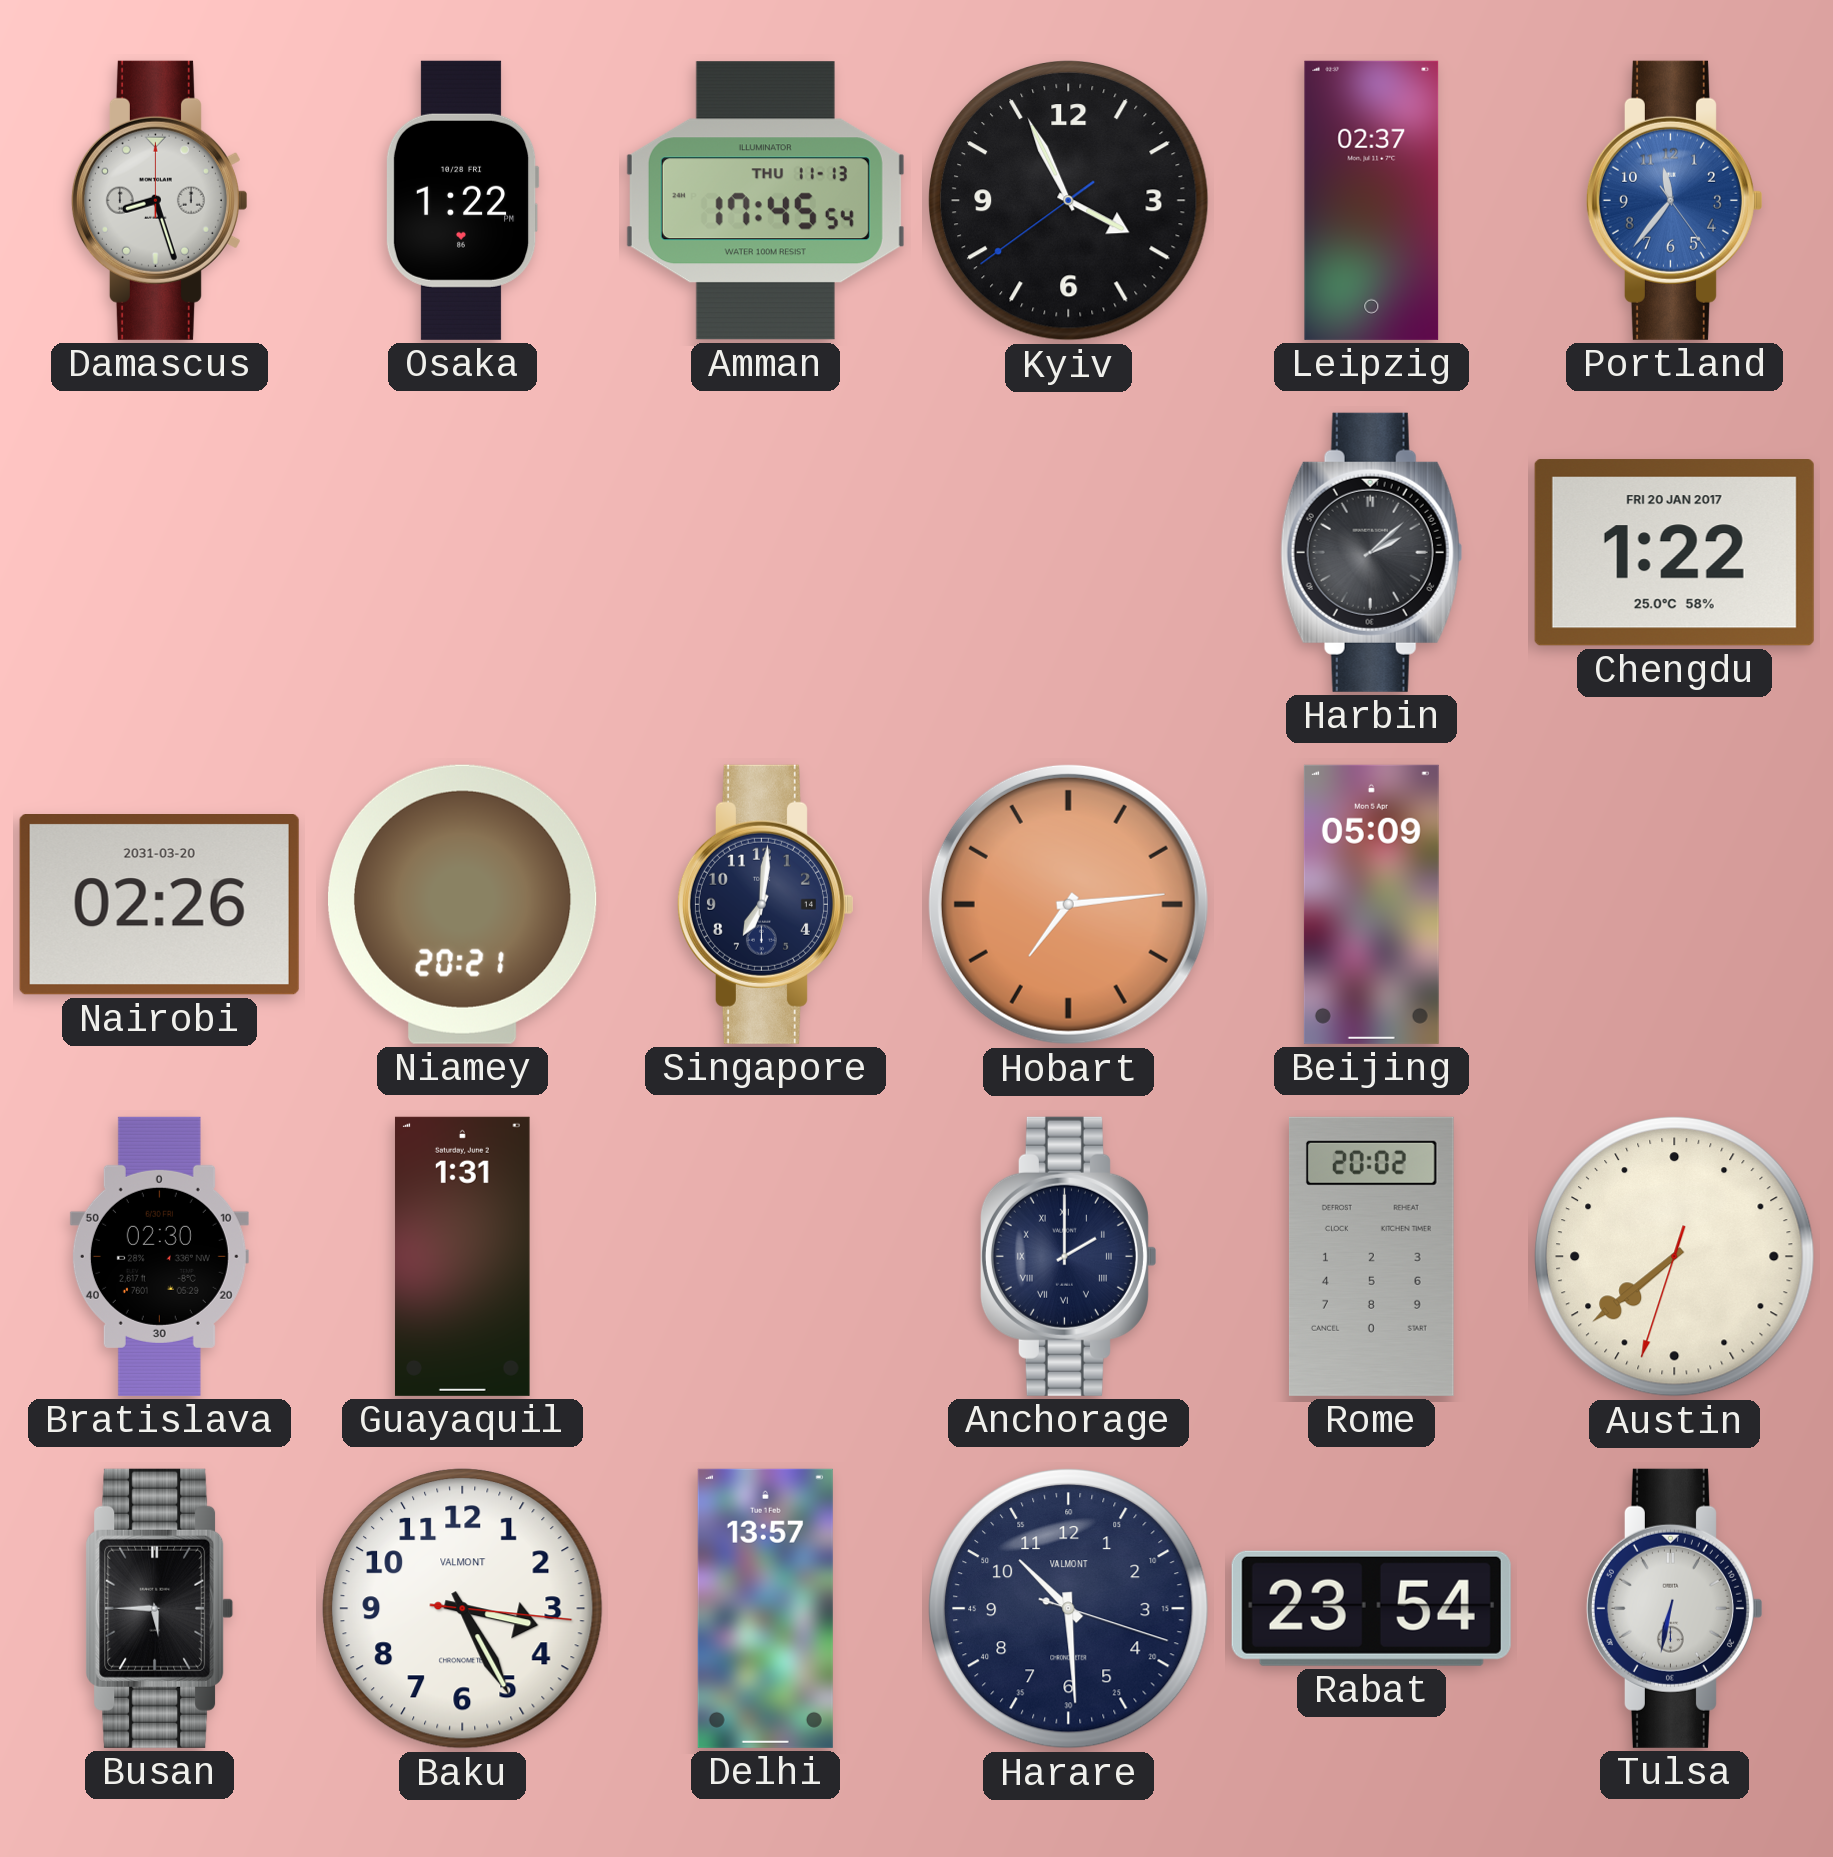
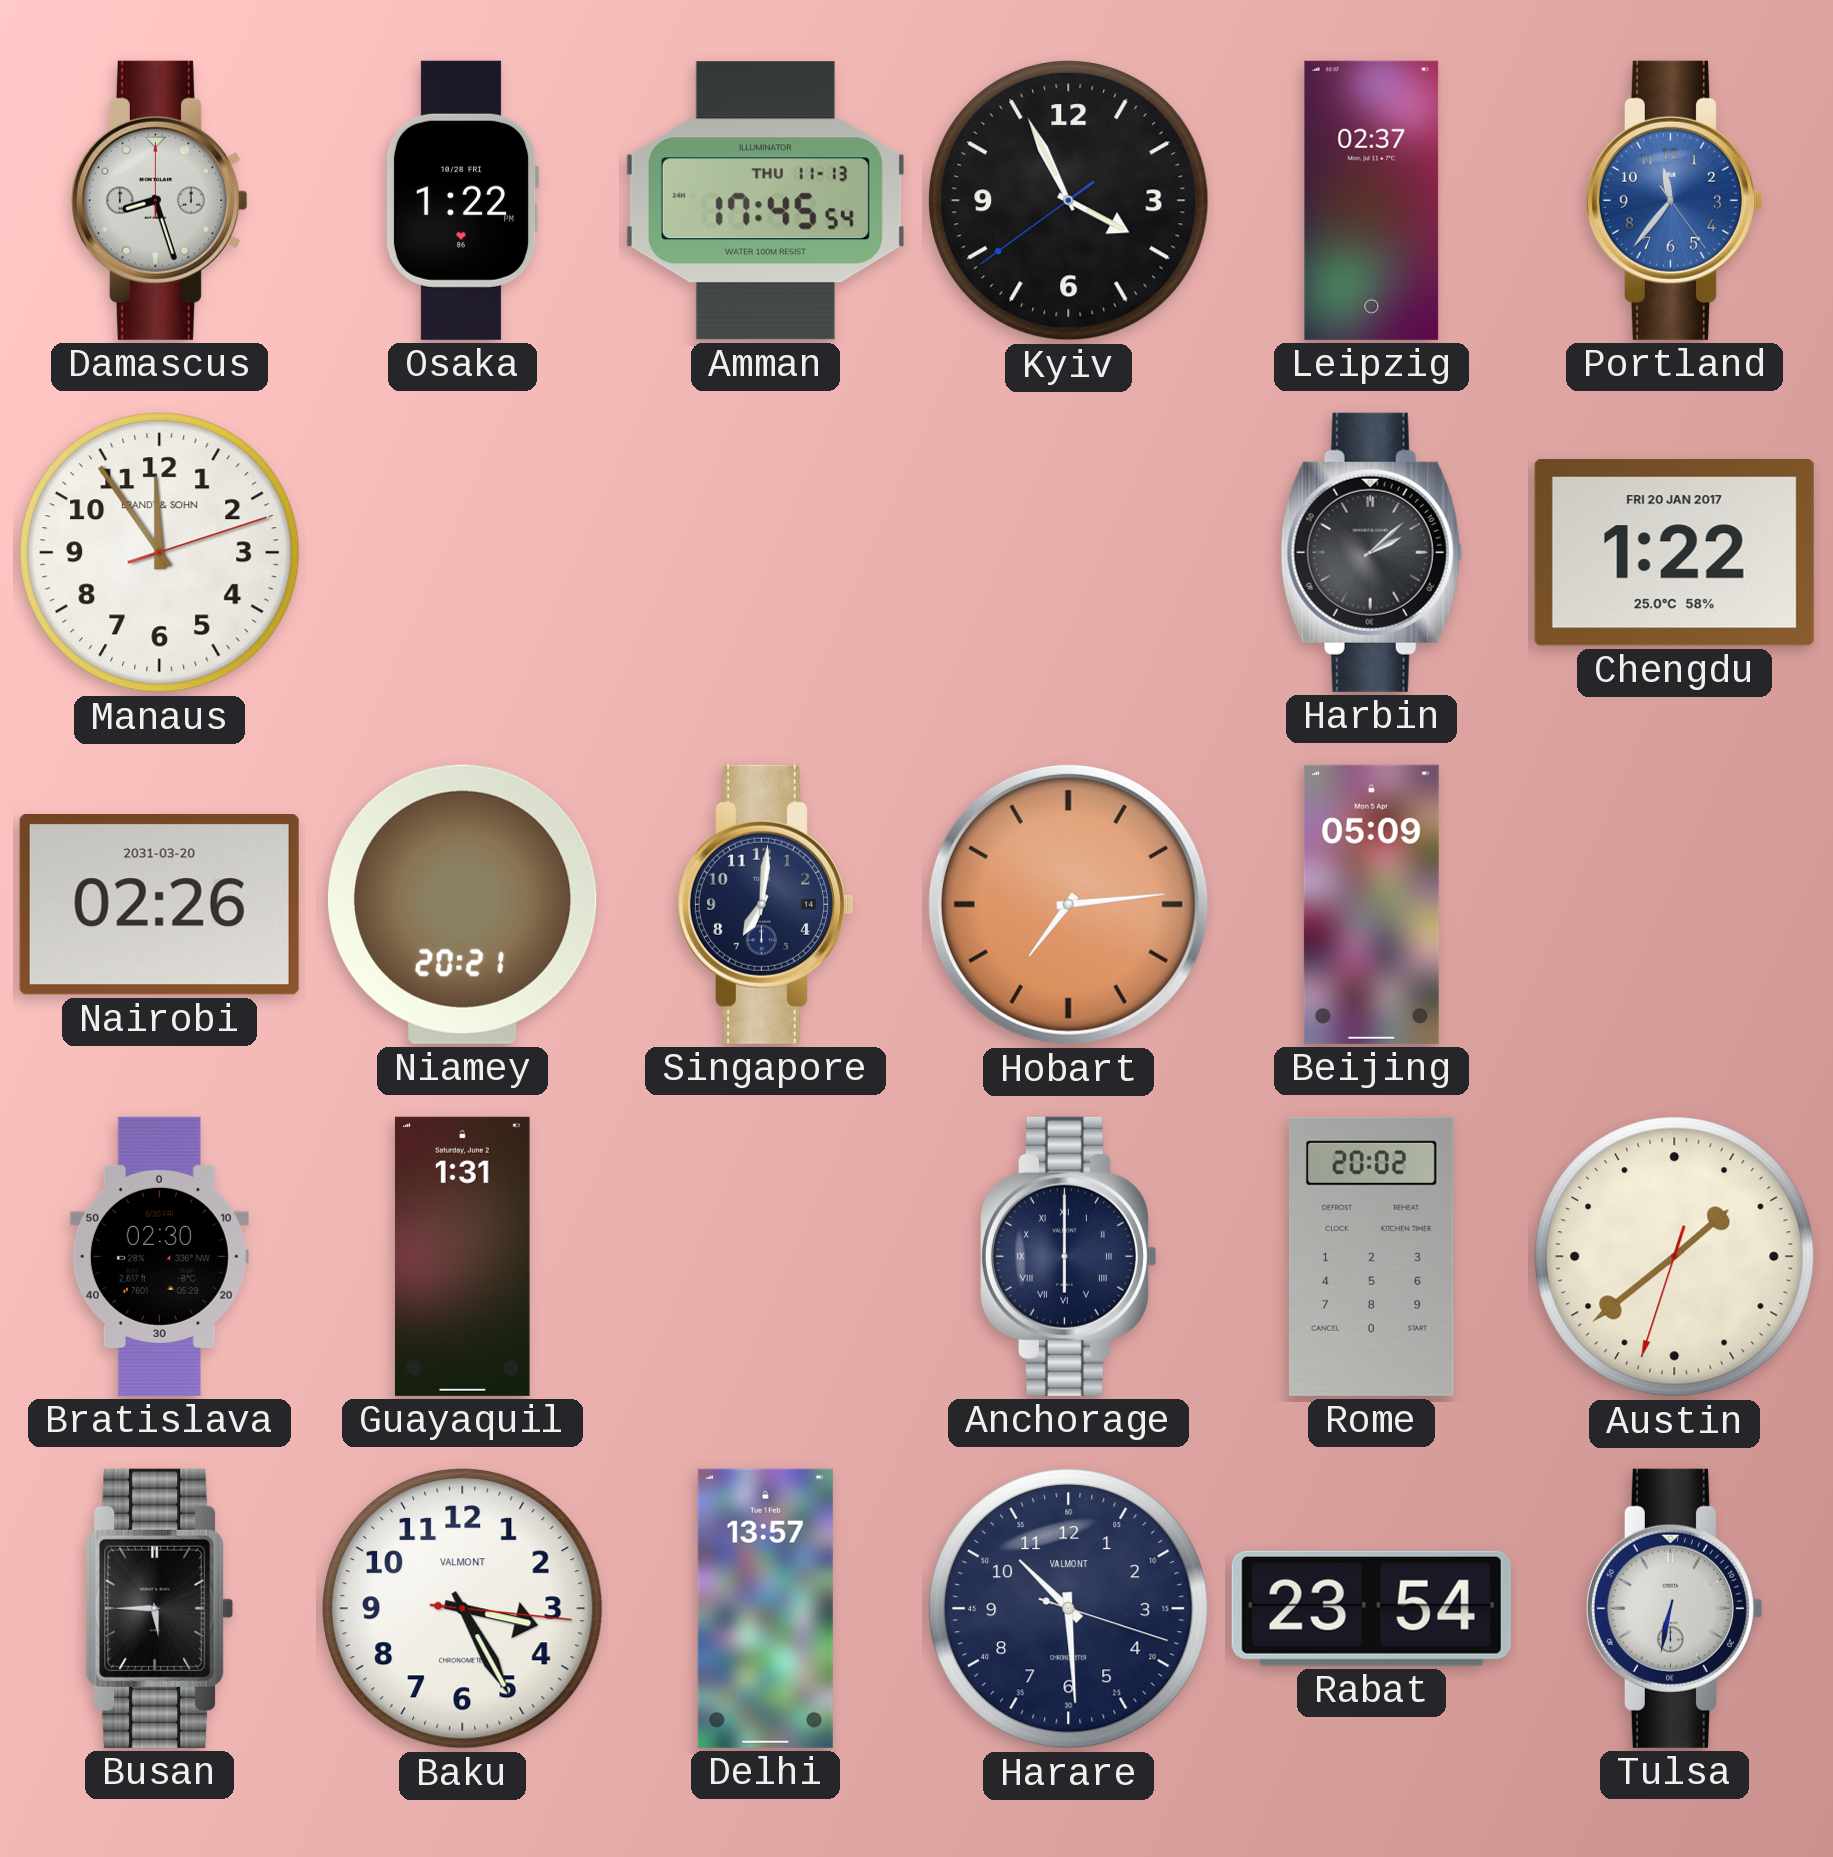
Manaus: none -> 11:54
Anchorage: 2:00 -> 6:00
Austin: 7:38 -> 1:38
